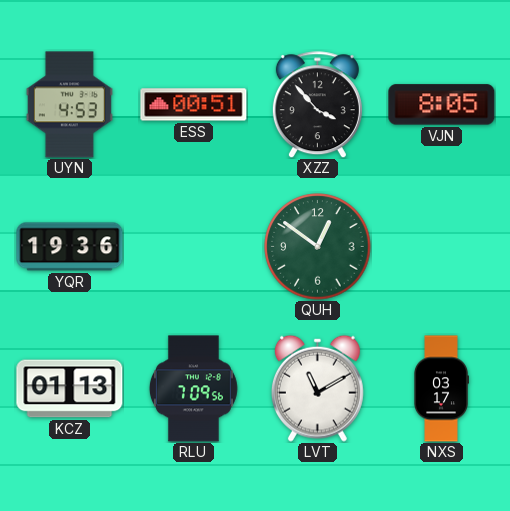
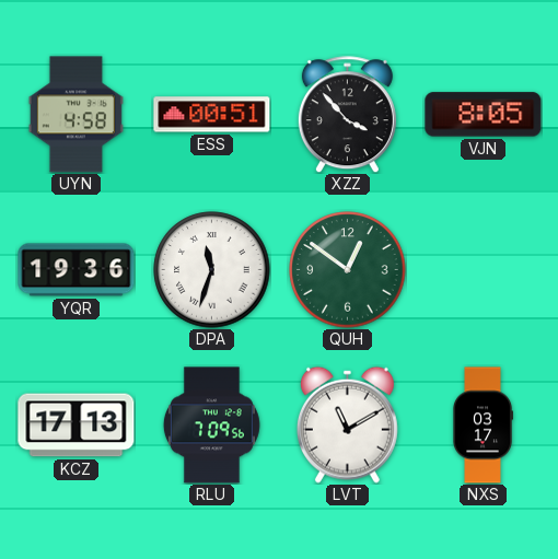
UYN: 4:53 -> 4:58
DPA: none -> 11:33
KCZ: 01:13 -> 17:13
